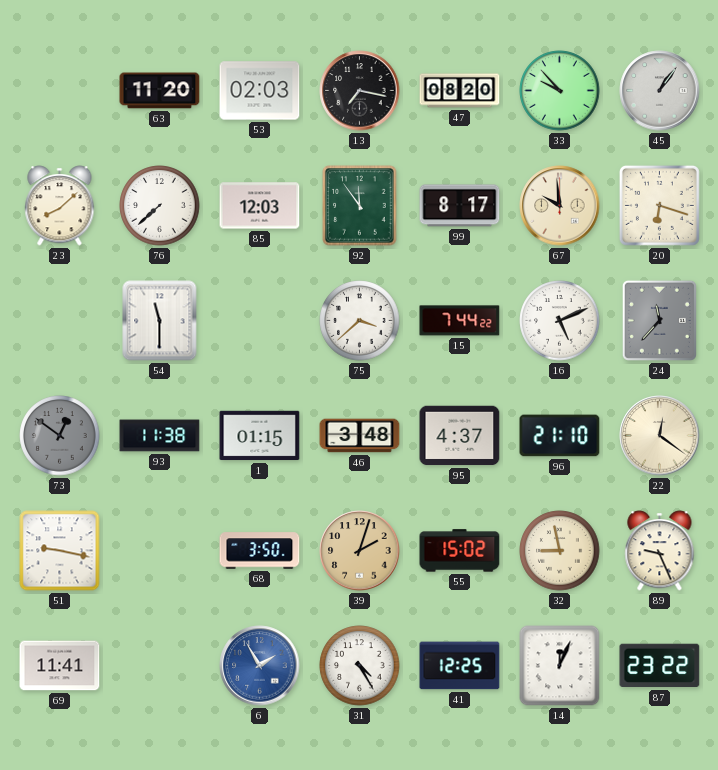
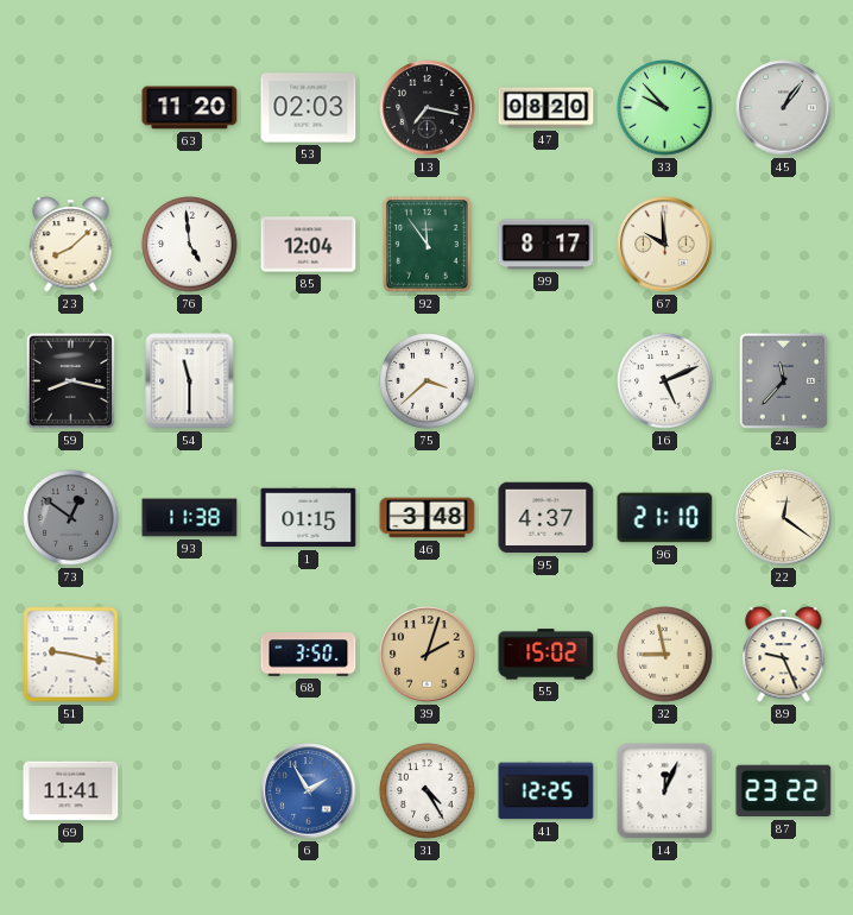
76: 7:38 -> 4:59
85: 12:03 -> 12:04
20: 6:18 -> none
59: none -> 8:17
15: 7:44 -> none
